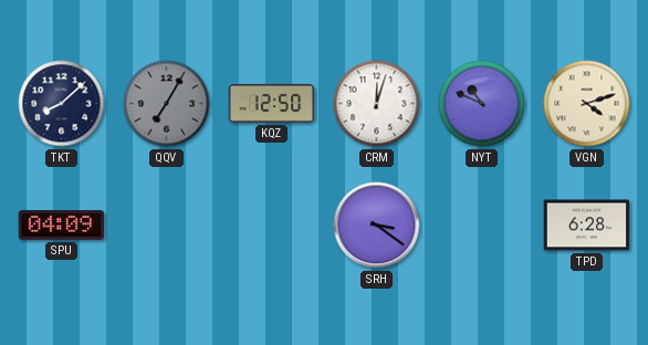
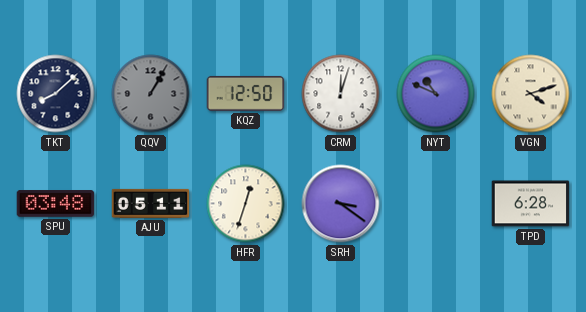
QQV: 7:05 -> 1:05
SPU: 04:09 -> 03:48
AJU: none -> 05:11
HFR: none -> 12:33
